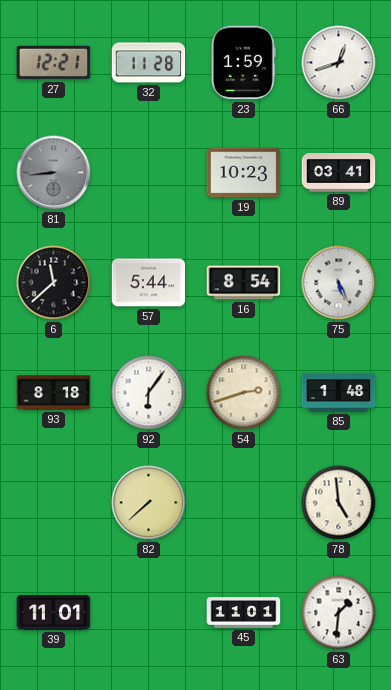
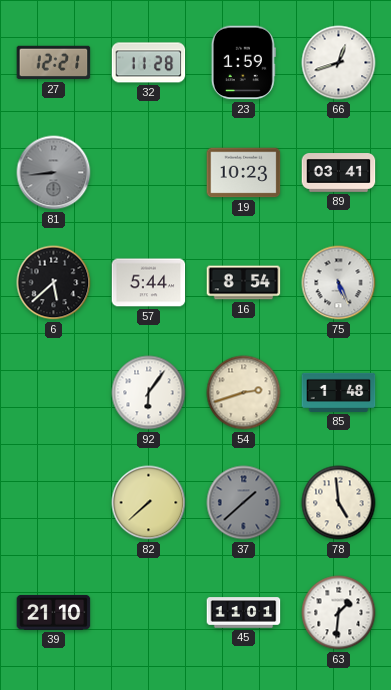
6: 11:38 -> 5:38
93: 8:18 -> none
37: none -> 1:38
39: 11:01 -> 21:10
